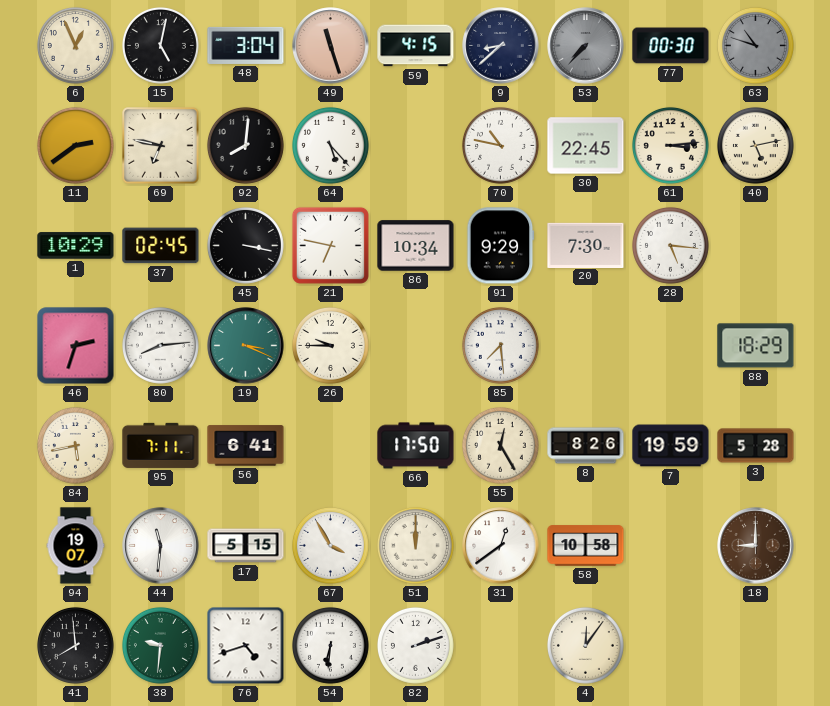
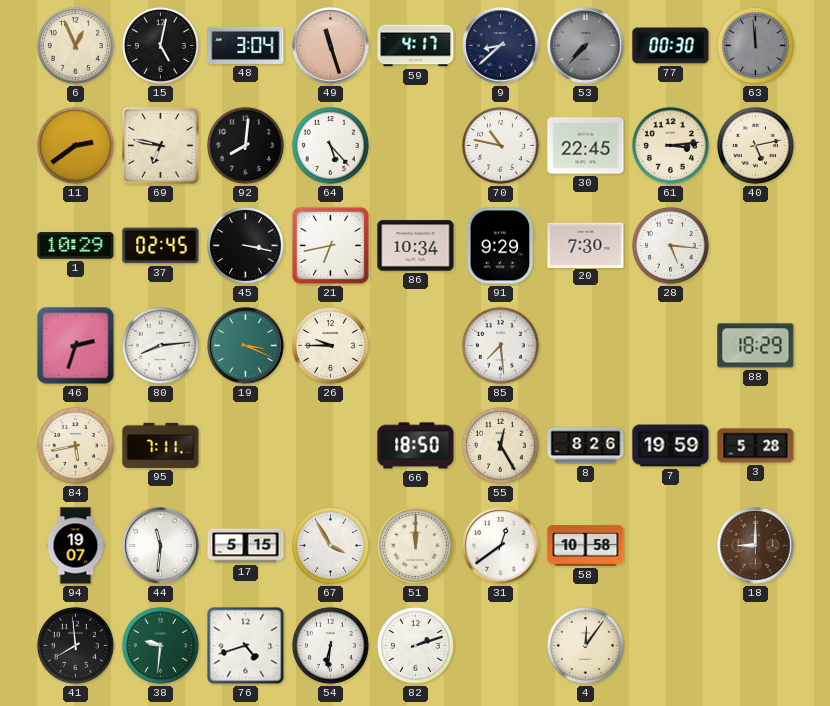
59: 4:15 -> 4:17
63: 10:48 -> 11:59
21: 6:47 -> 6:43
56: 6:41 -> none
66: 17:50 -> 18:50
